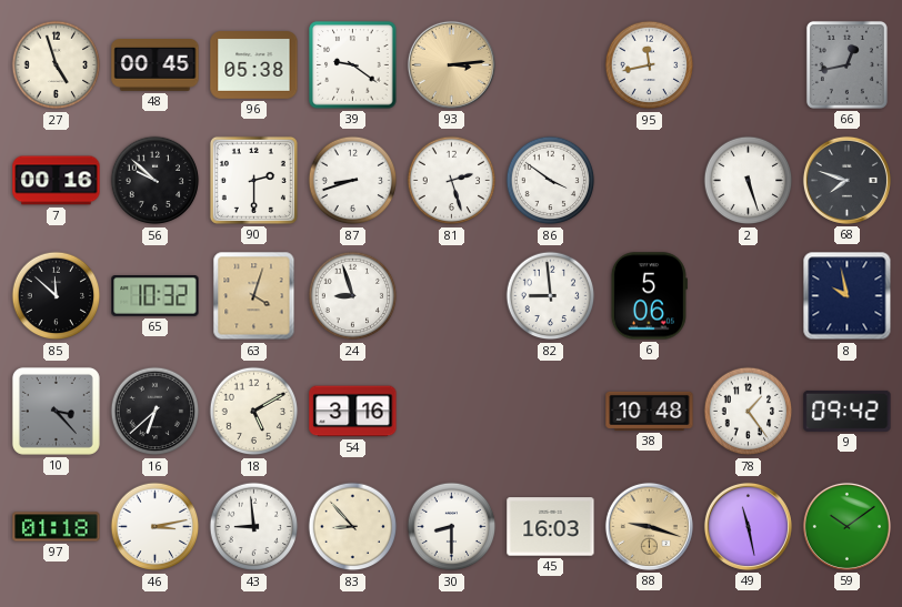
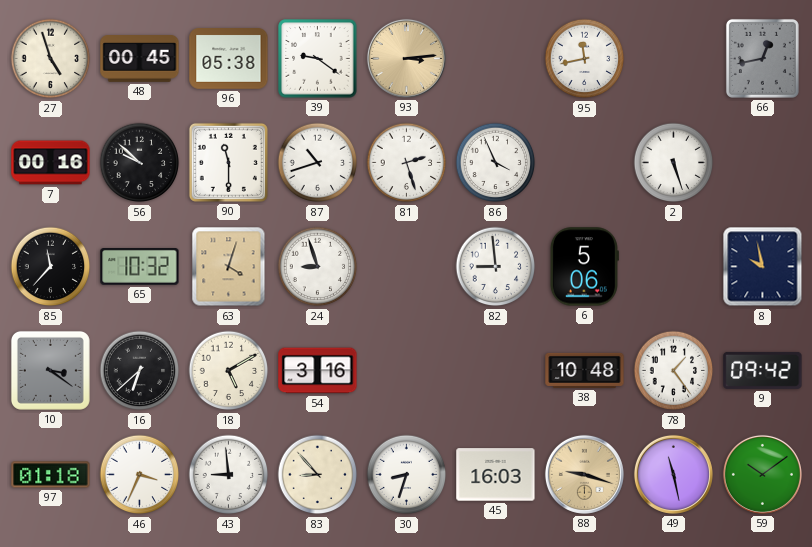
90: 2:30 -> 11:30
87: 8:42 -> 10:42
86: 3:51 -> 3:56
68: 7:48 -> none
85: 11:52 -> 11:37
10: 3:23 -> 3:21
46: 3:13 -> 3:34
30: 8:30 -> 8:33
